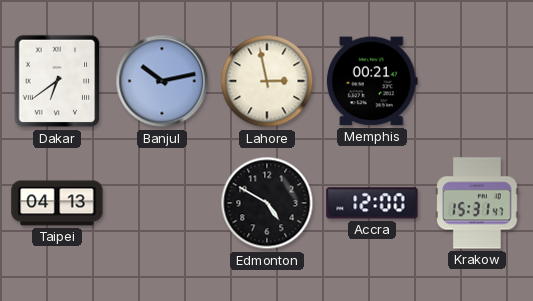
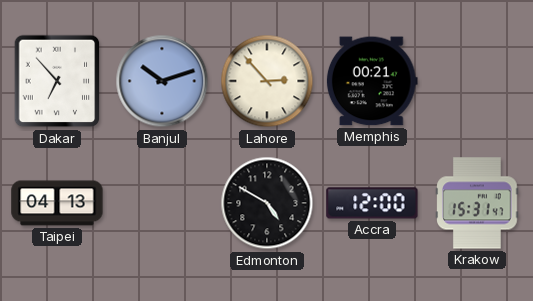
Dakar: 6:39 -> 6:53
Banjul: 10:13 -> 10:12
Lahore: 2:58 -> 2:53
